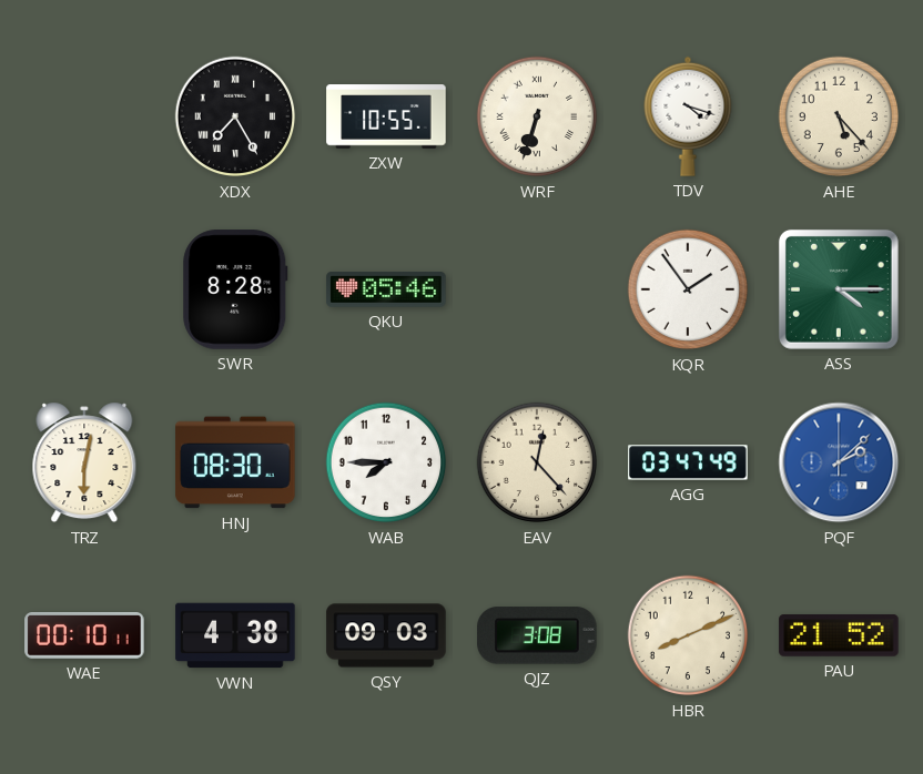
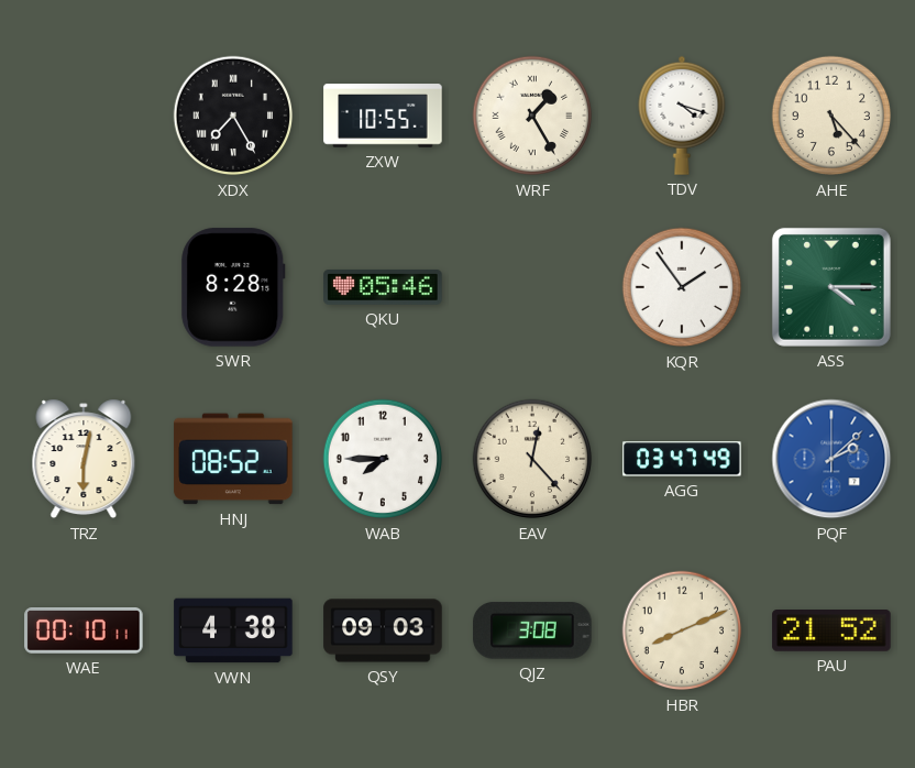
WRF: 6:33 -> 1:25
HNJ: 08:30 -> 08:52
